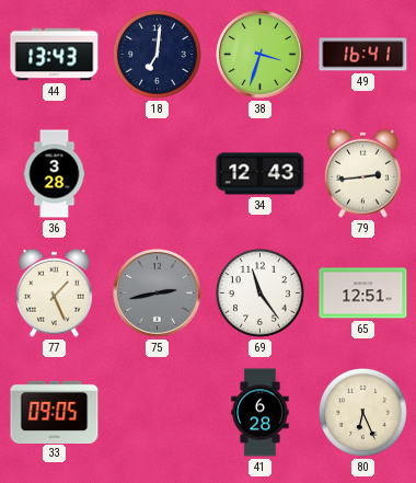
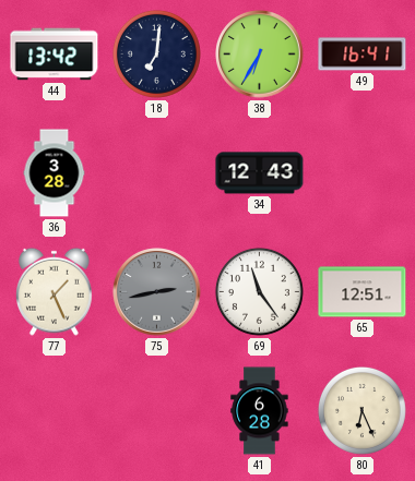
44: 13:43 -> 13:42
38: 3:33 -> 6:35
79: 2:44 -> none
33: 09:05 -> none
